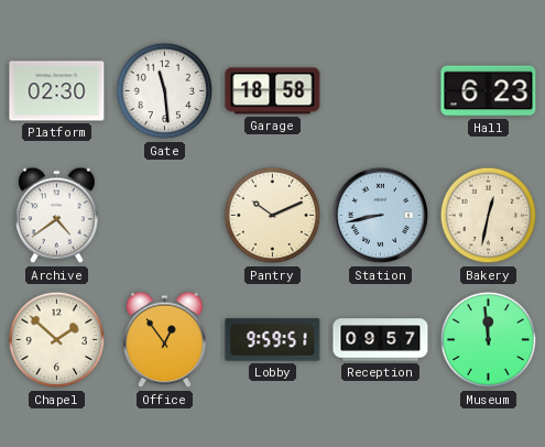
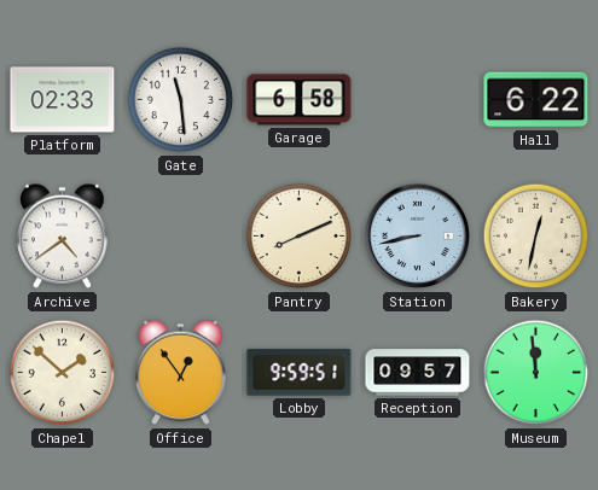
Platform: 02:30 -> 02:33
Garage: 18:58 -> 6:58
Hall: 6:23 -> 6:22
Pantry: 10:11 -> 8:11
